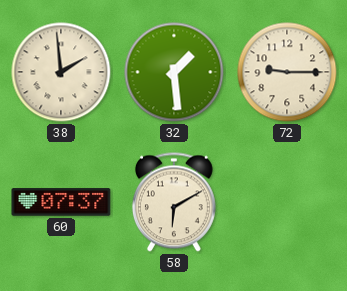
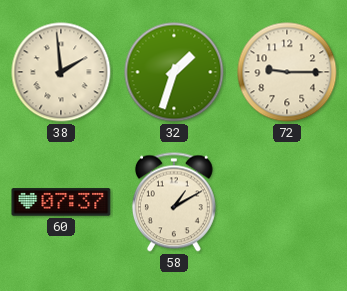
32: 1:29 -> 1:33
58: 6:10 -> 1:10
